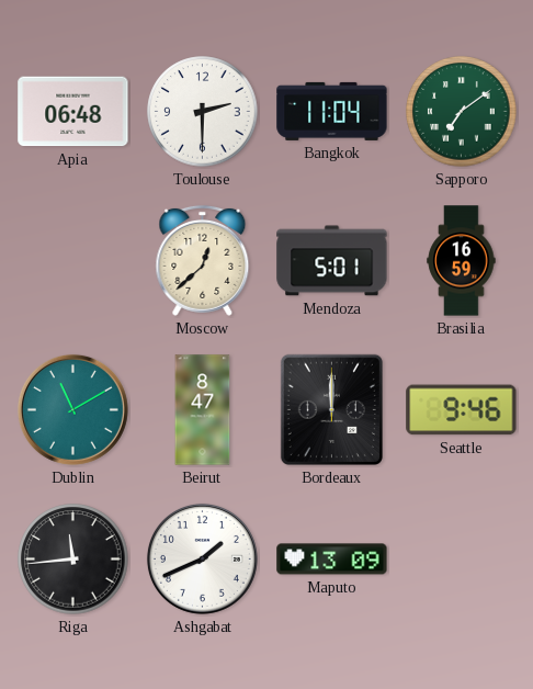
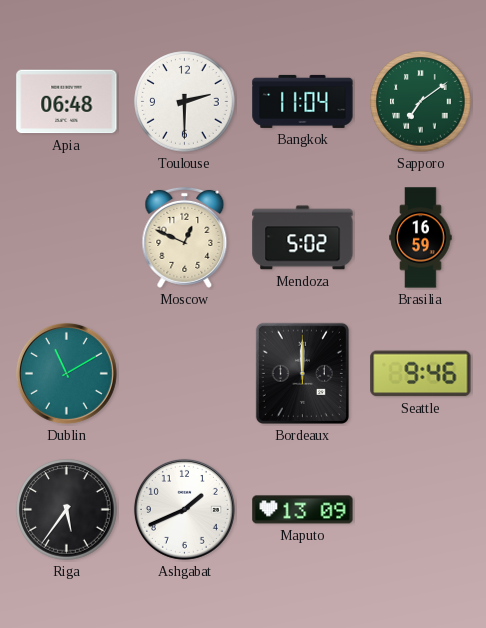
Moscow: 12:38 -> 12:49
Mendoza: 5:01 -> 5:02
Beirut: 8:47 -> none
Riga: 11:44 -> 5:36
